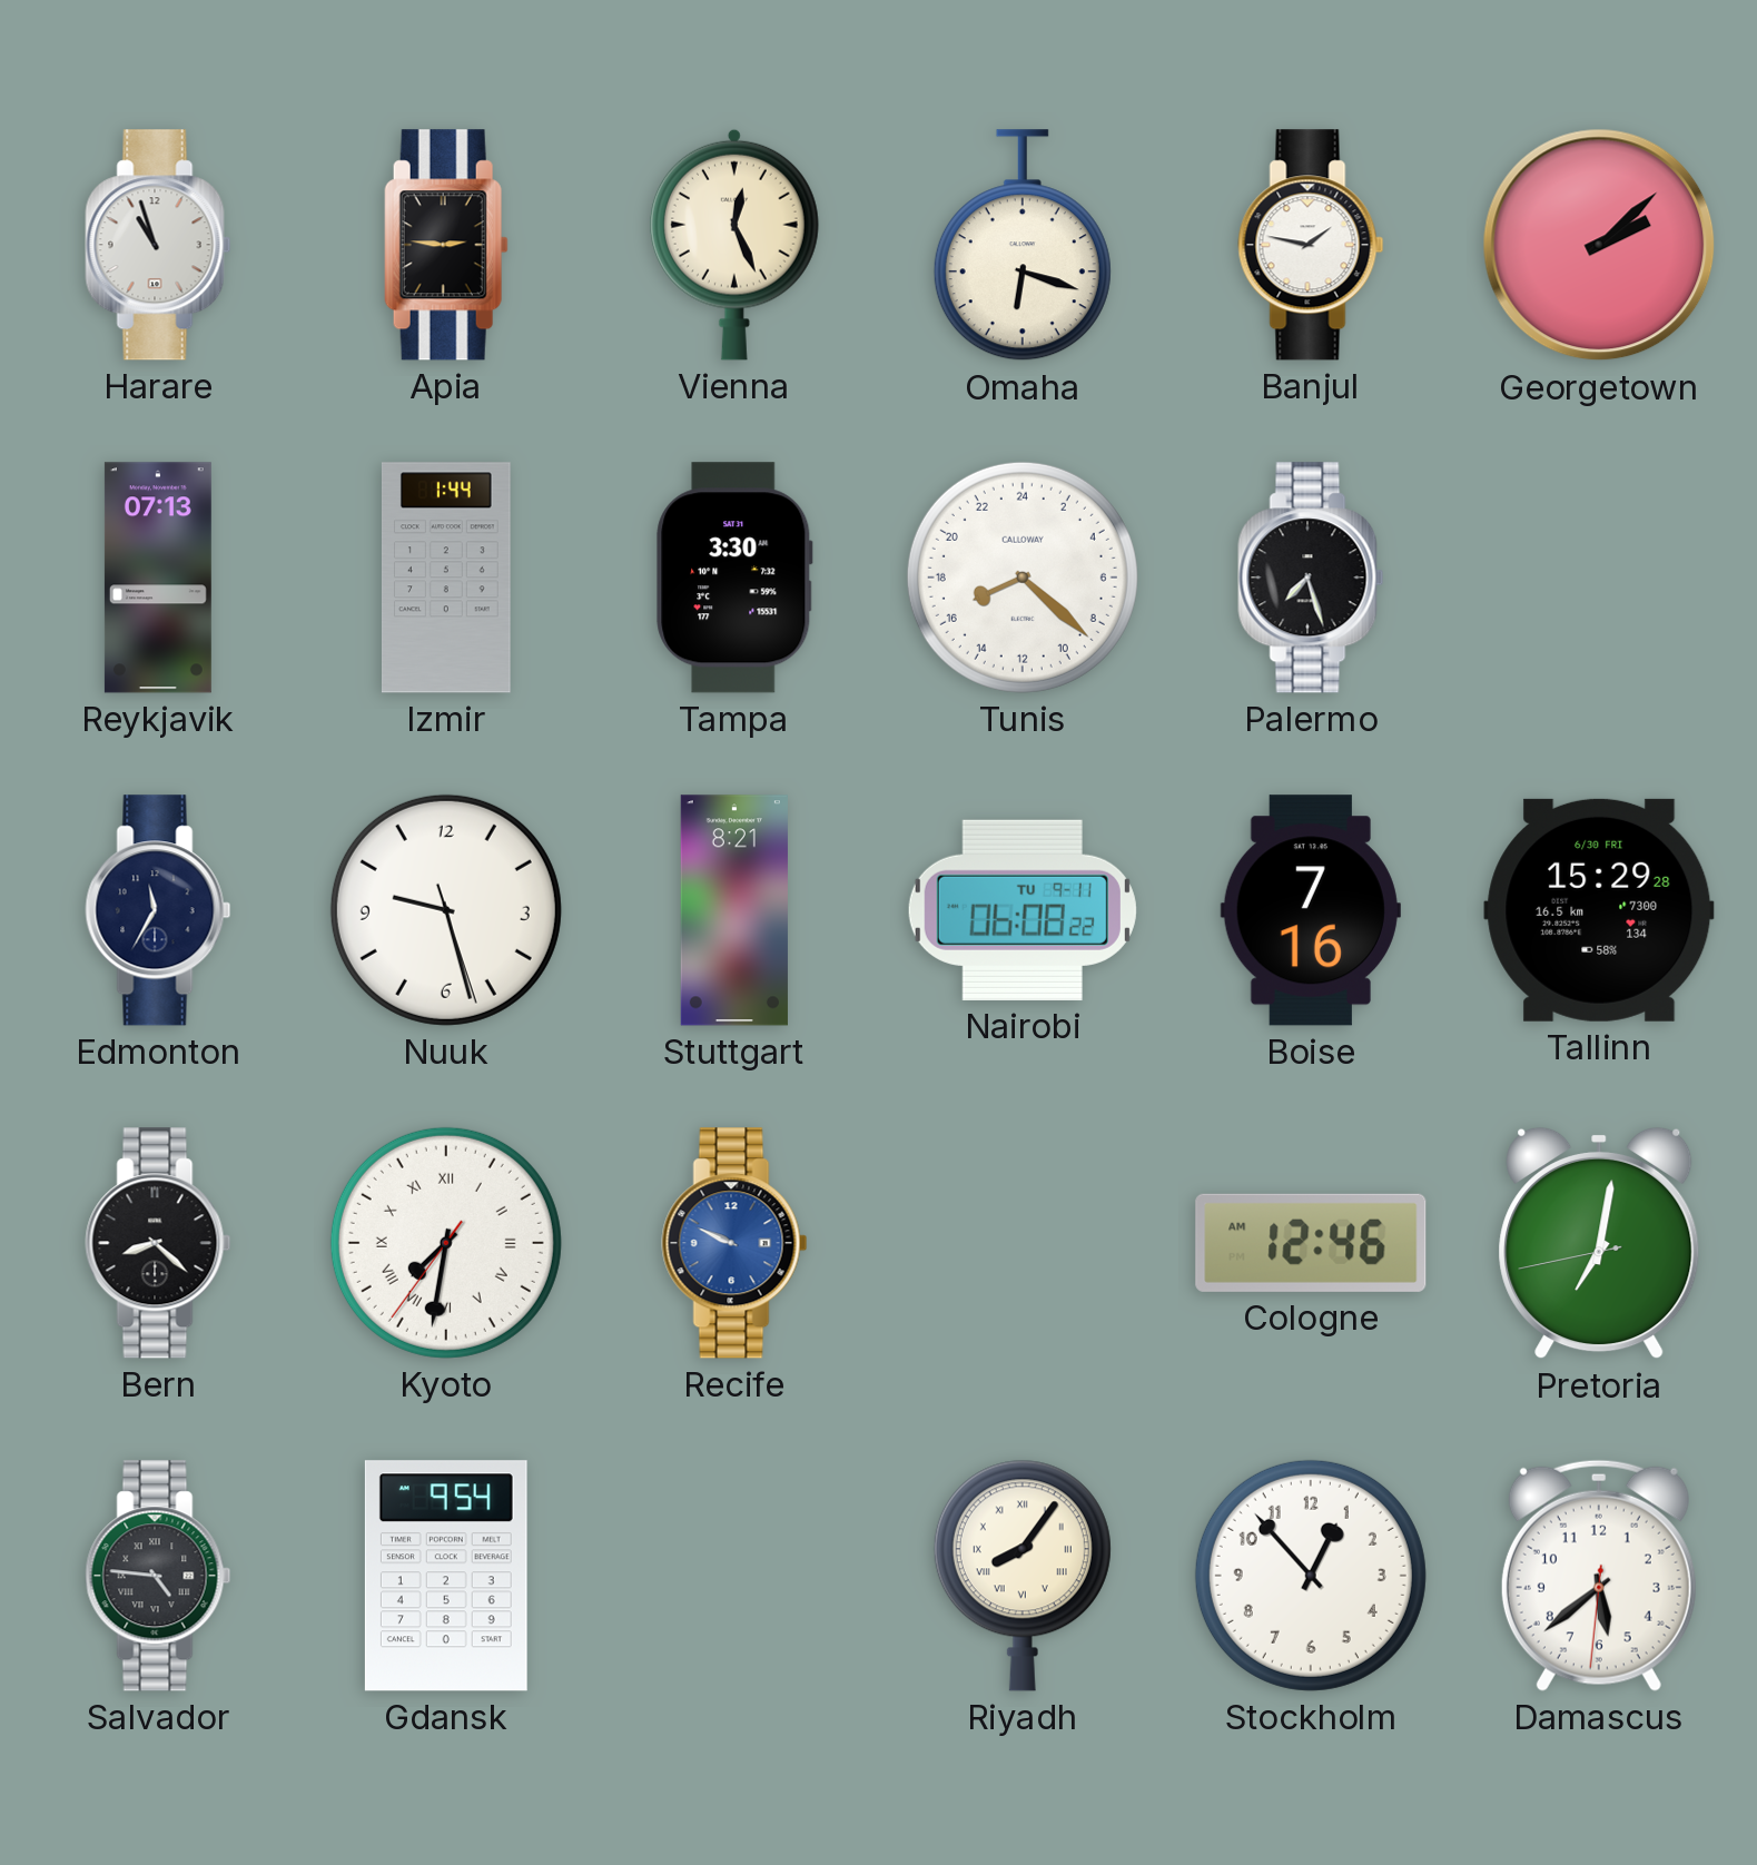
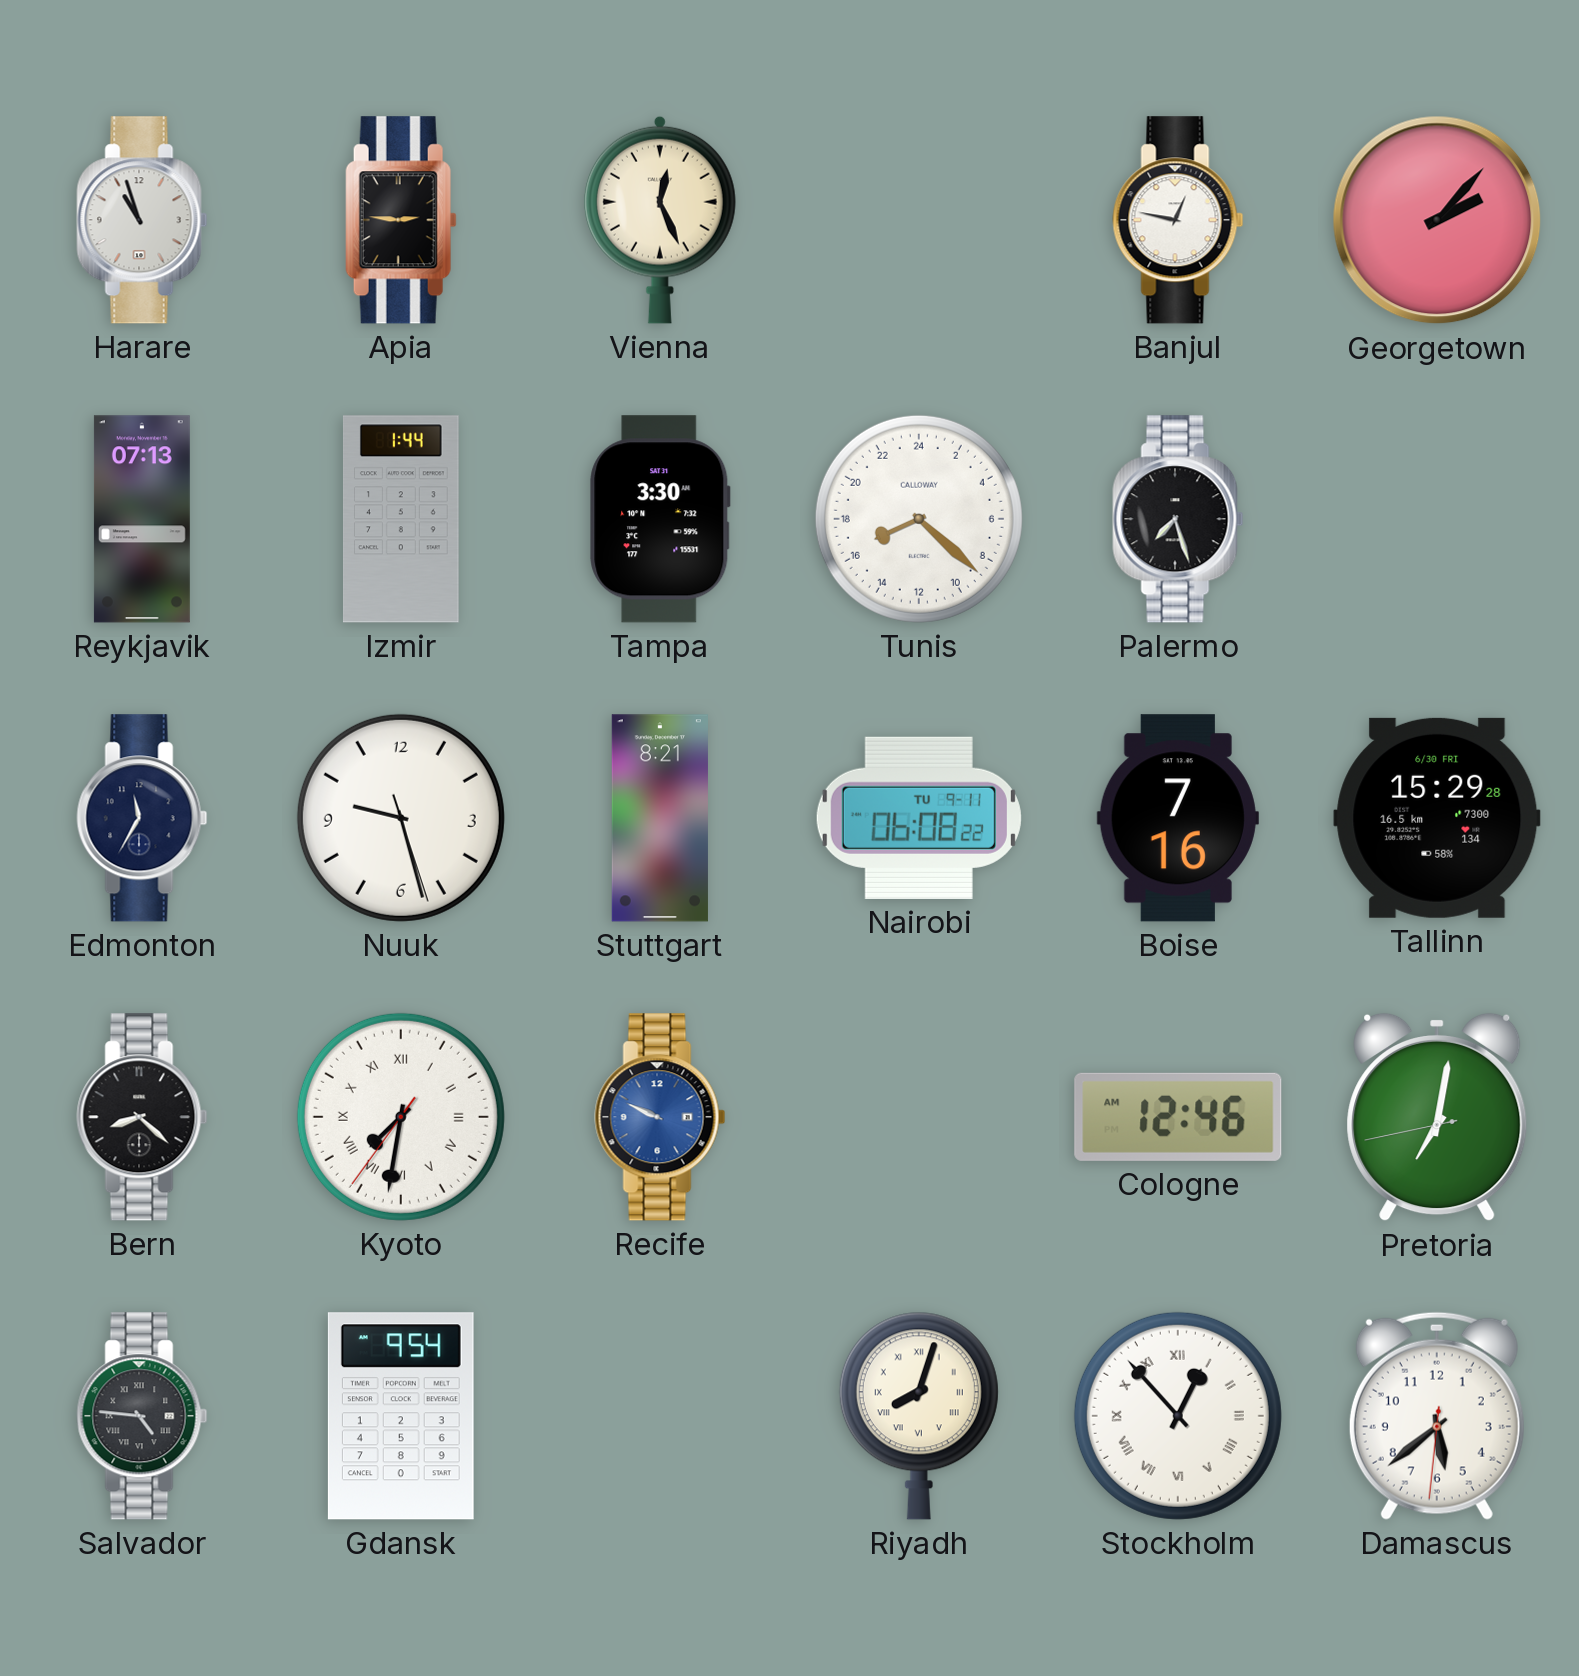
Omaha: 6:18 -> none
Banjul: 1:47 -> 12:47
Georgetown: 2:08 -> 2:07
Riyadh: 8:06 -> 8:03
Stockholm numerals: Arabic -> Roman
